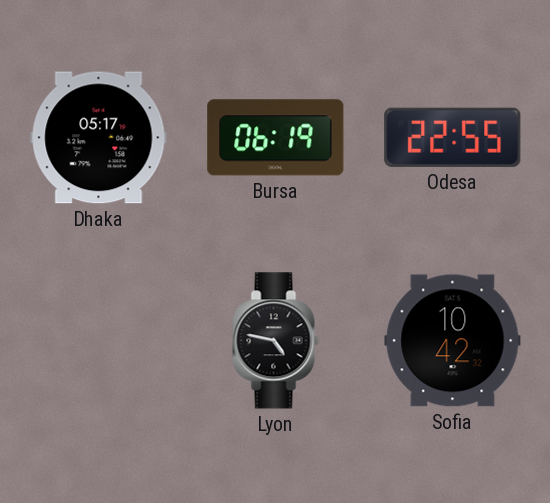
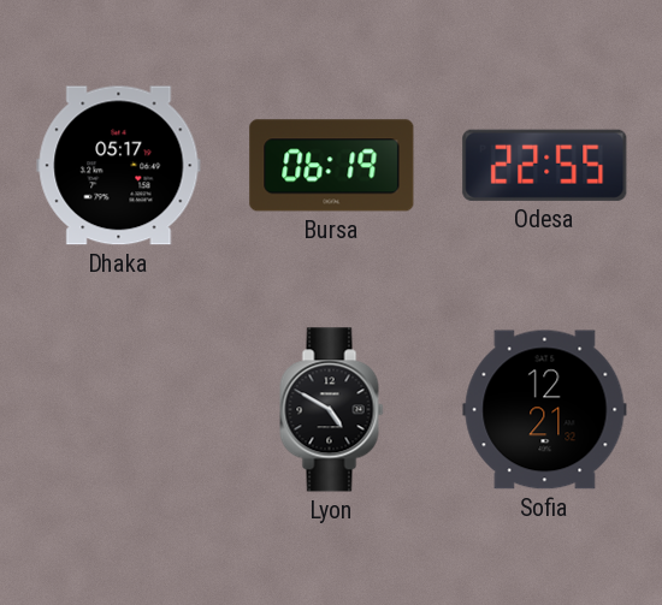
Lyon: 4:47 -> 4:50
Sofia: 10:42 -> 12:21
